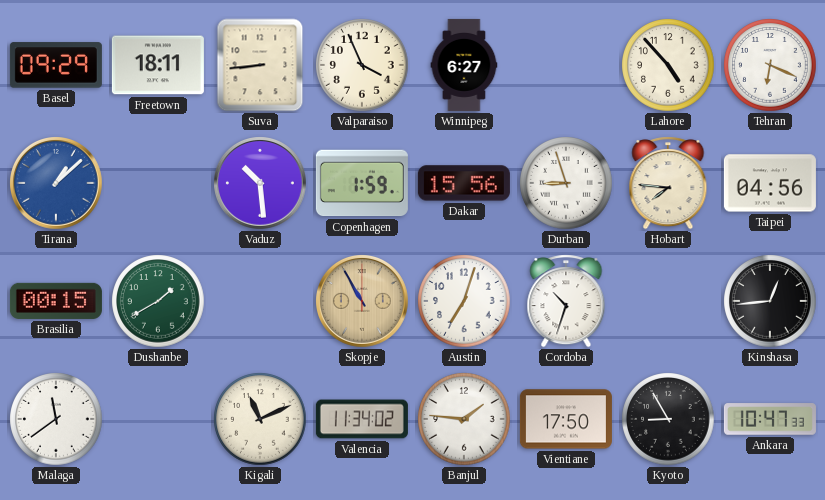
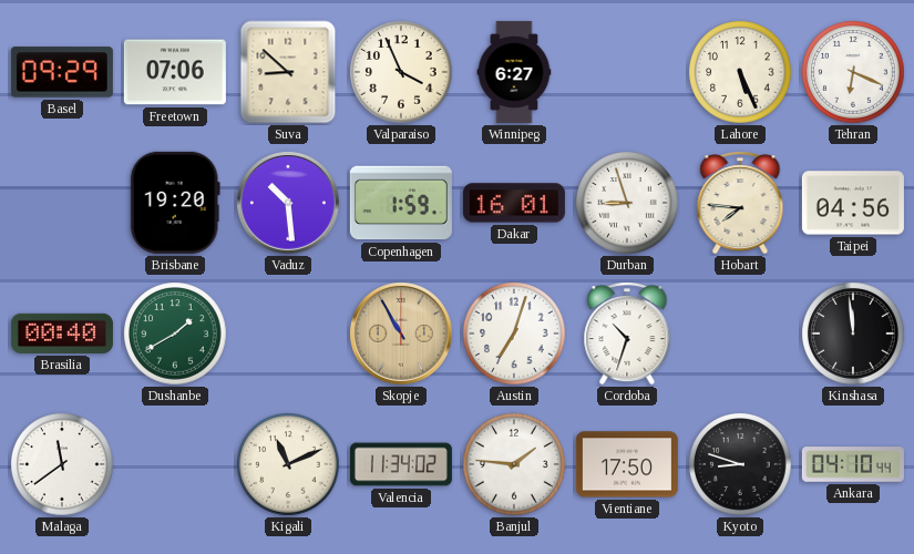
Freetown: 18:11 -> 07:06
Suva: 8:44 -> 8:52
Lahore: 4:53 -> 5:26
Tirana: 1:08 -> none
Brisbane: none -> 19:20
Dakar: 15:56 -> 16:01
Brasilia: 00:15 -> 00:40
Kinshasa: 12:44 -> 11:59
Kyoto: 8:55 -> 8:48
Ankara: 10:47 -> 04:10
